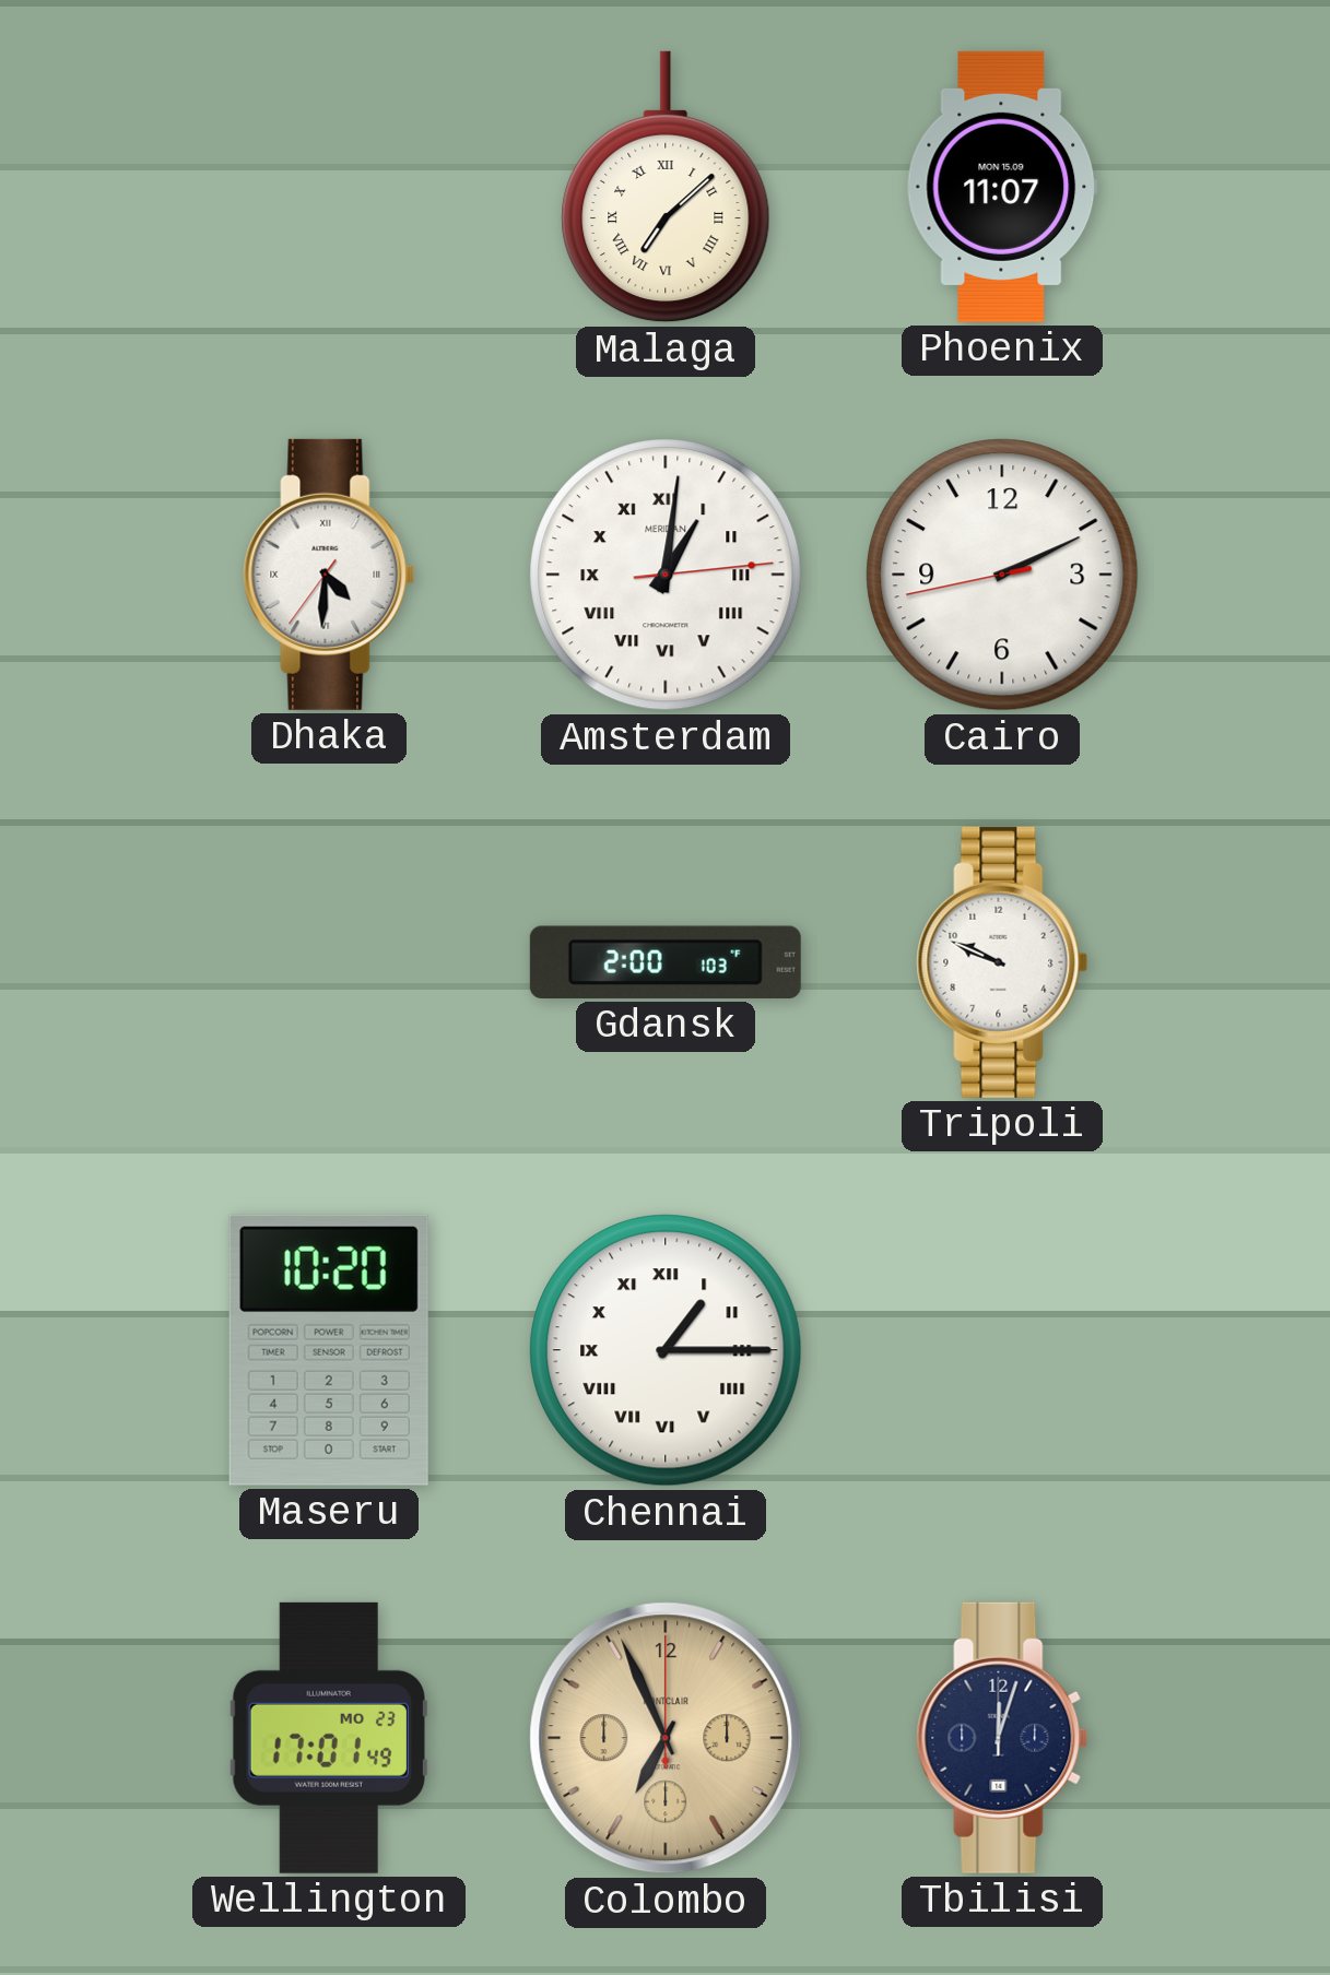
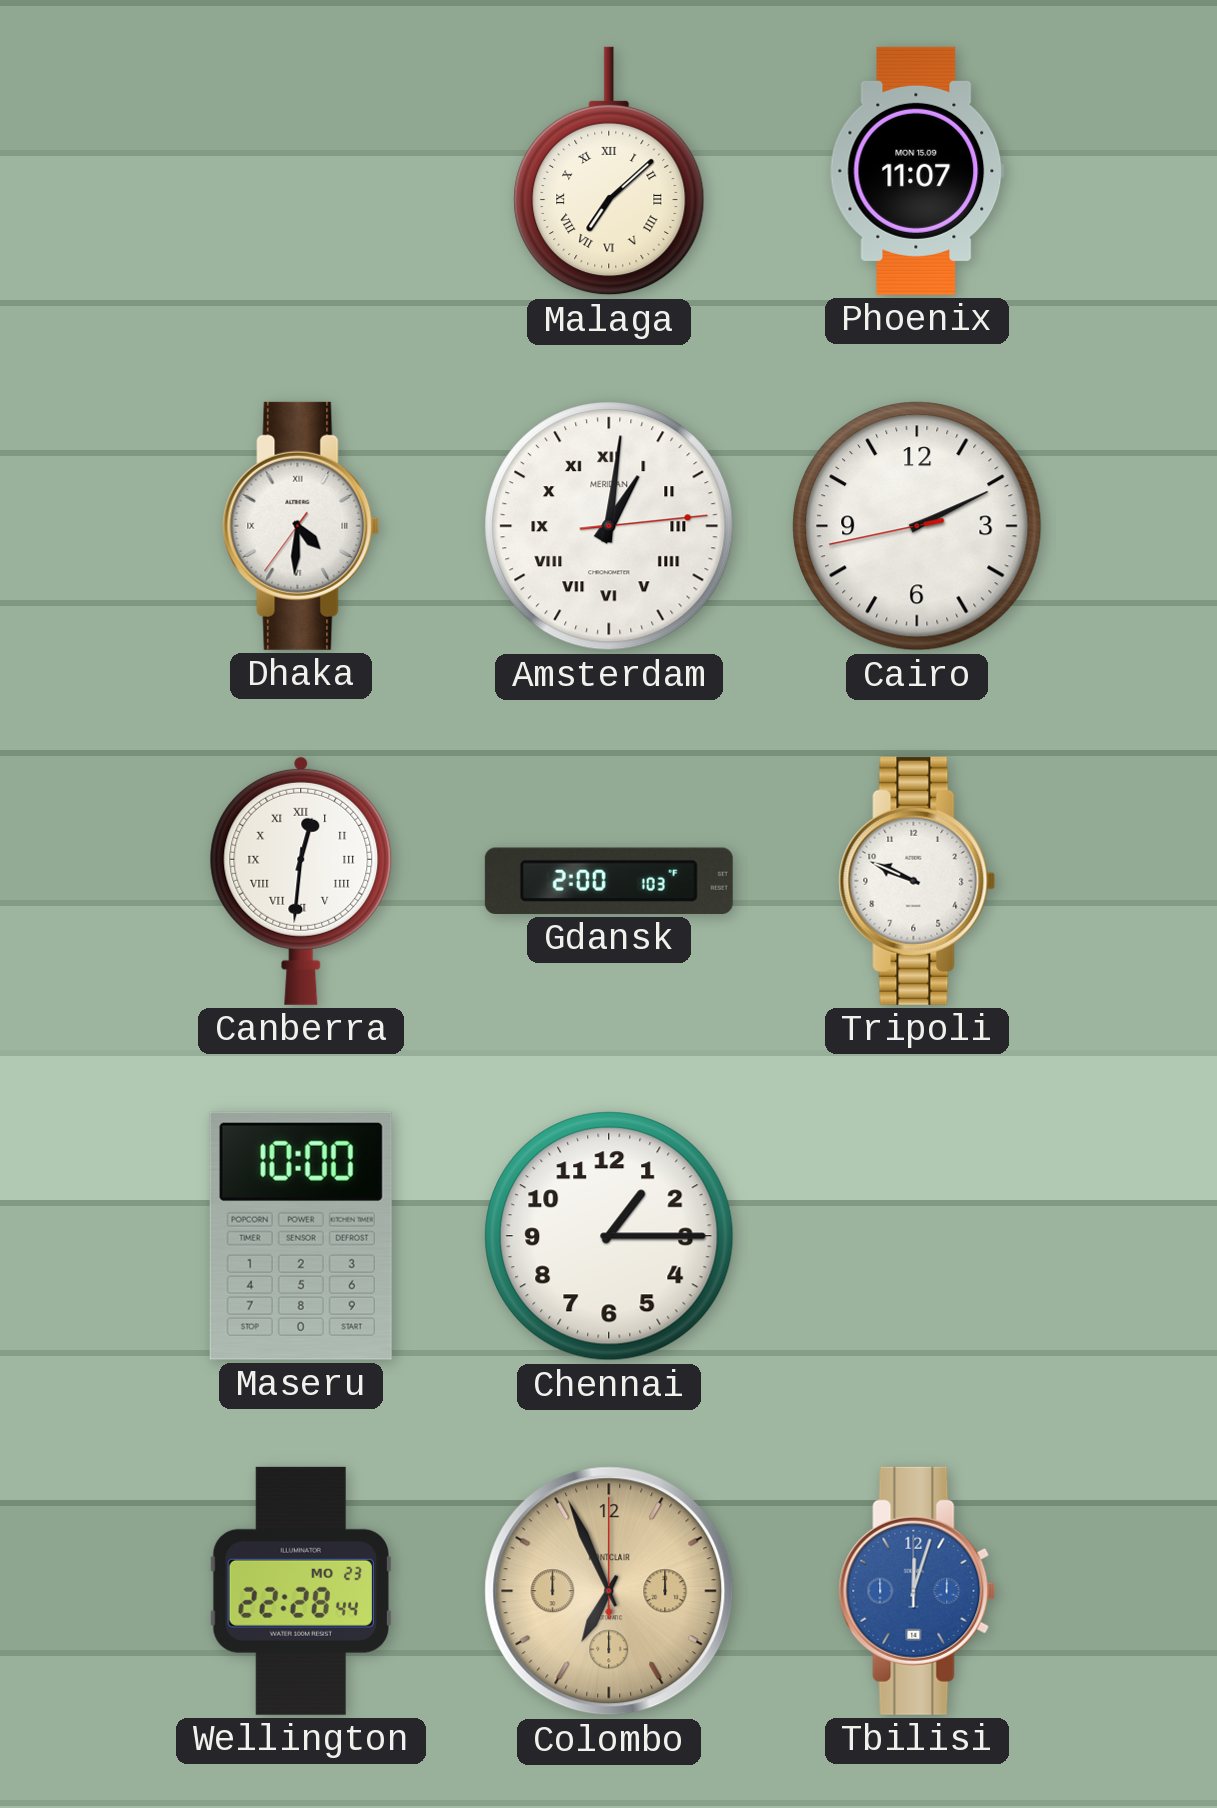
Canberra: none -> 12:31
Maseru: 10:20 -> 10:00
Chennai numerals: Roman -> Arabic
Wellington: 17:01 -> 22:28
Tbilisi dial: navy -> blue
